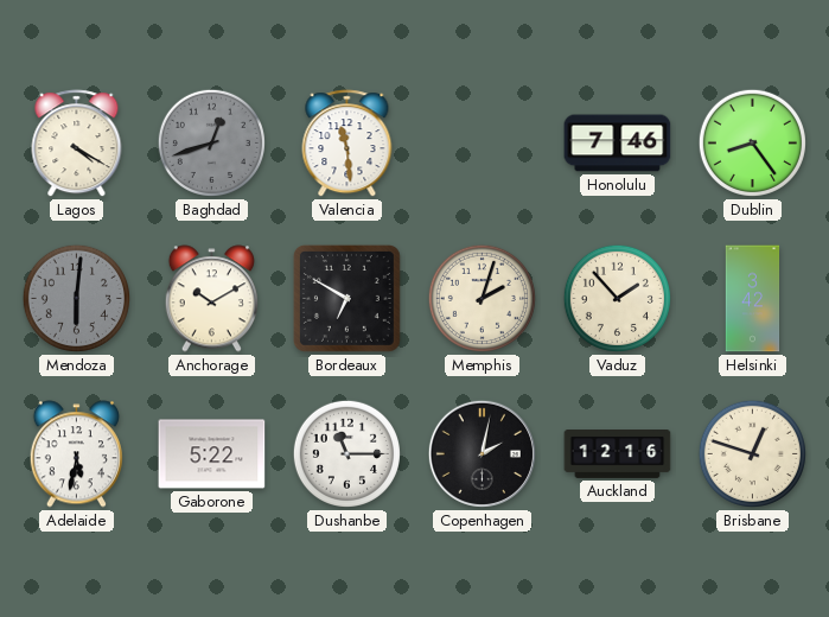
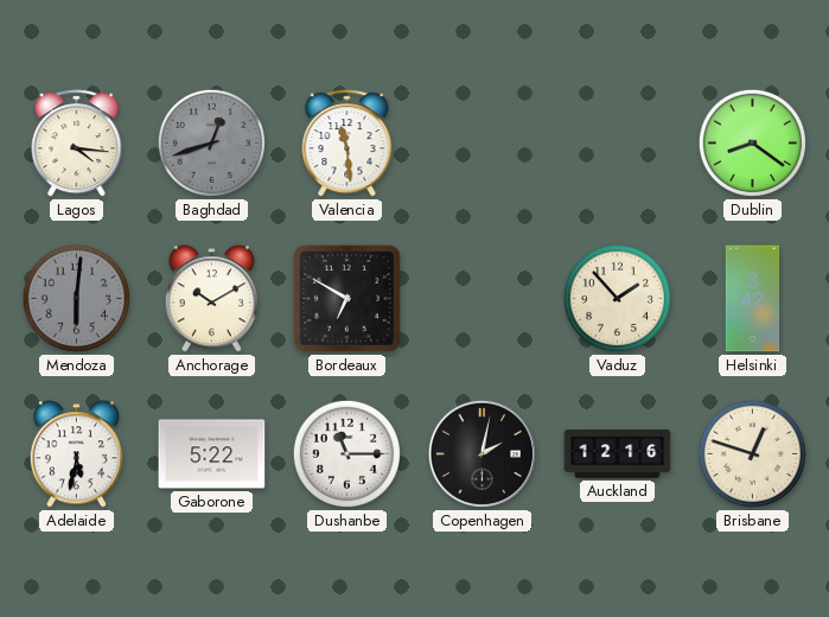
Lagos: 4:20 -> 4:16
Honolulu: 7:46 -> none
Dublin: 8:24 -> 8:21
Memphis: 2:03 -> none
